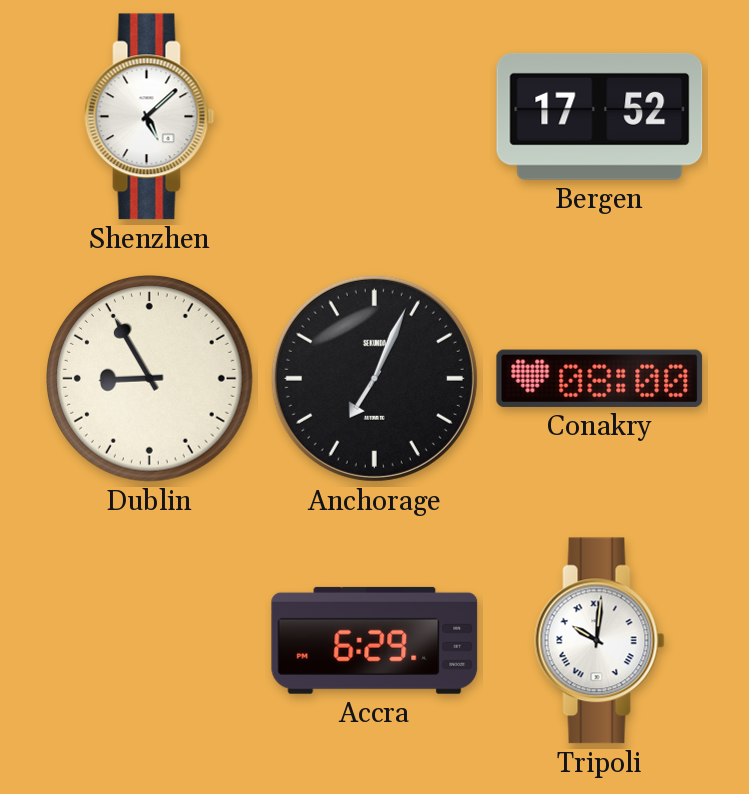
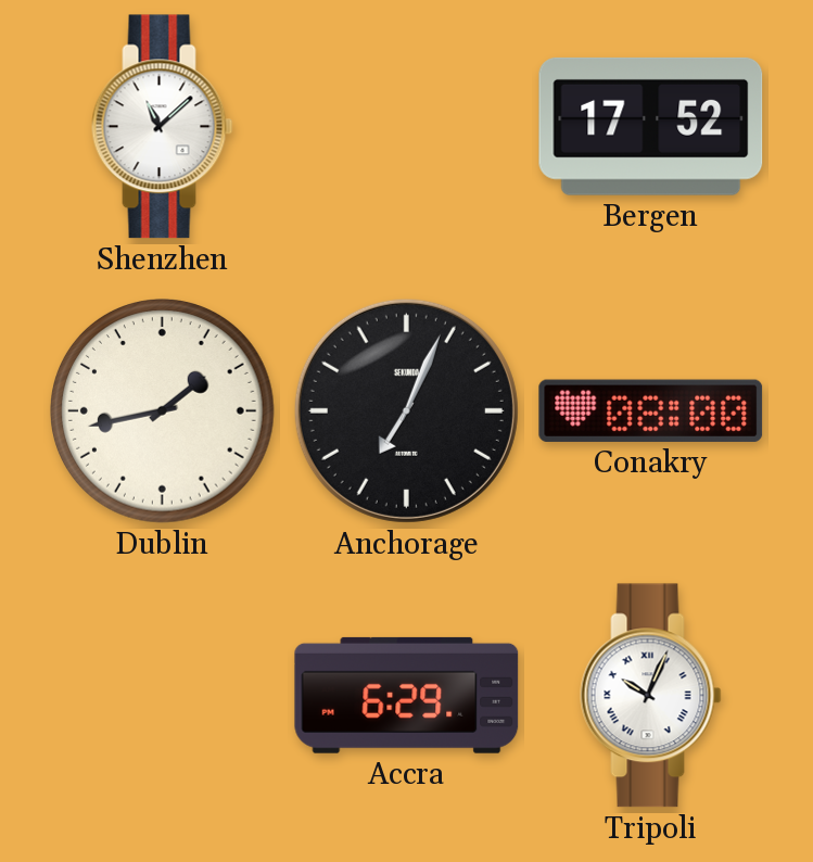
Shenzhen: 5:08 -> 11:08
Dublin: 8:55 -> 1:43
Tripoli: 10:01 -> 10:04
